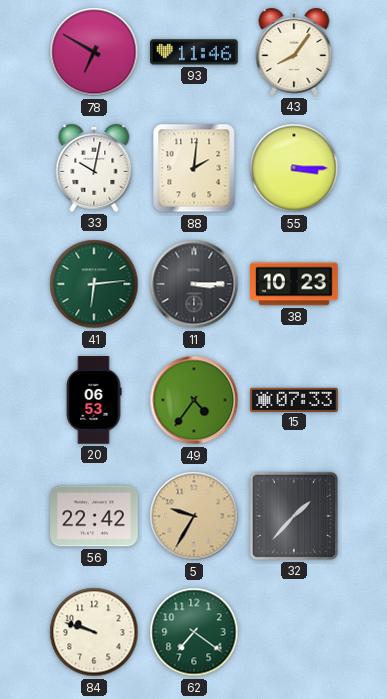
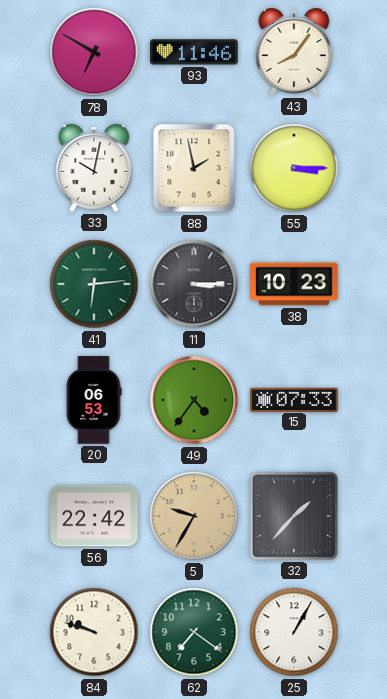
88: 2:01 -> 1:58
25: none -> 1:05
